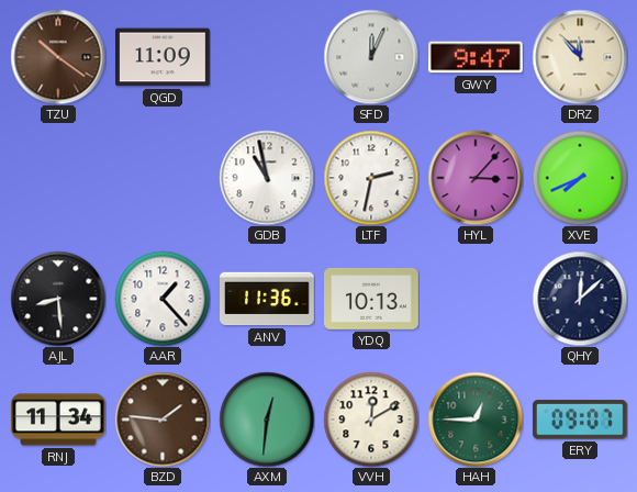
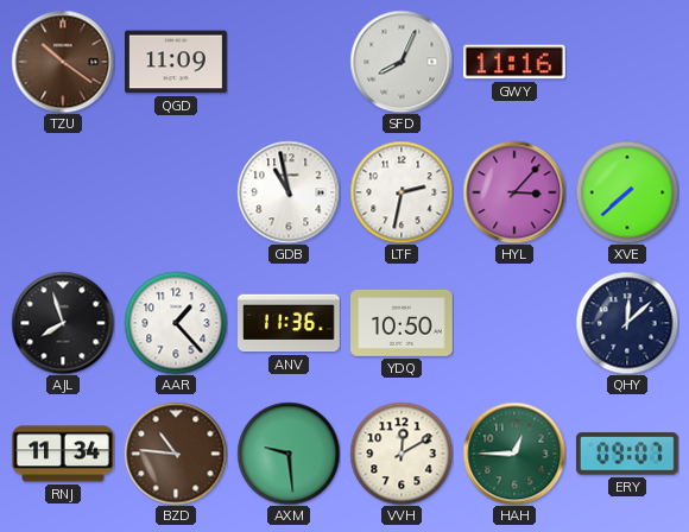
SFD: 12:04 -> 8:04
GWY: 9:47 -> 11:16
DRZ: 11:53 -> none
XVE: 7:41 -> 7:38
AJL: 8:29 -> 7:57
YDQ: 10:13 -> 10:50
BZD: 1:46 -> 10:46
AXM: 12:31 -> 9:29
